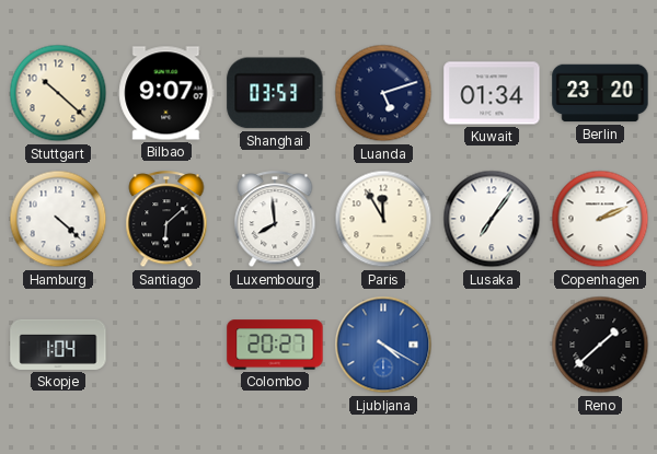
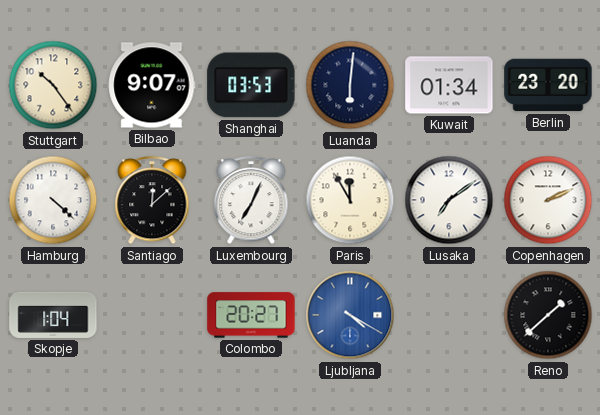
Stuttgart: 10:22 -> 10:24
Luanda: 5:12 -> 6:01
Santiago: 6:08 -> 12:08
Luxembourg: 7:59 -> 7:04
Lusaka: 7:06 -> 7:09
